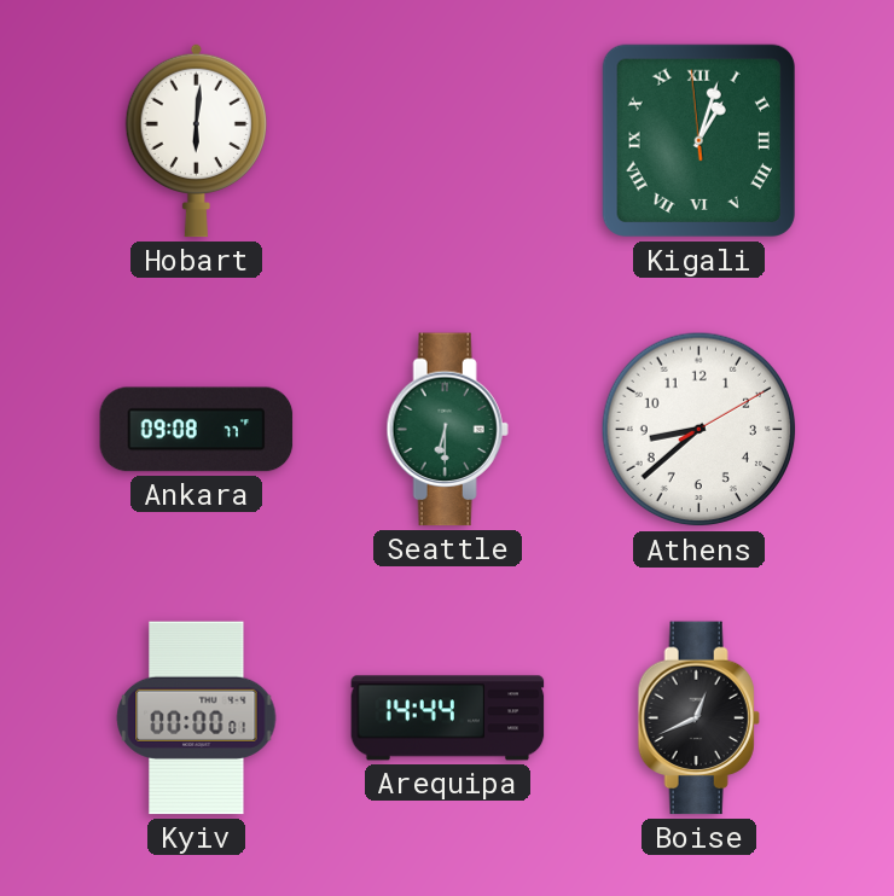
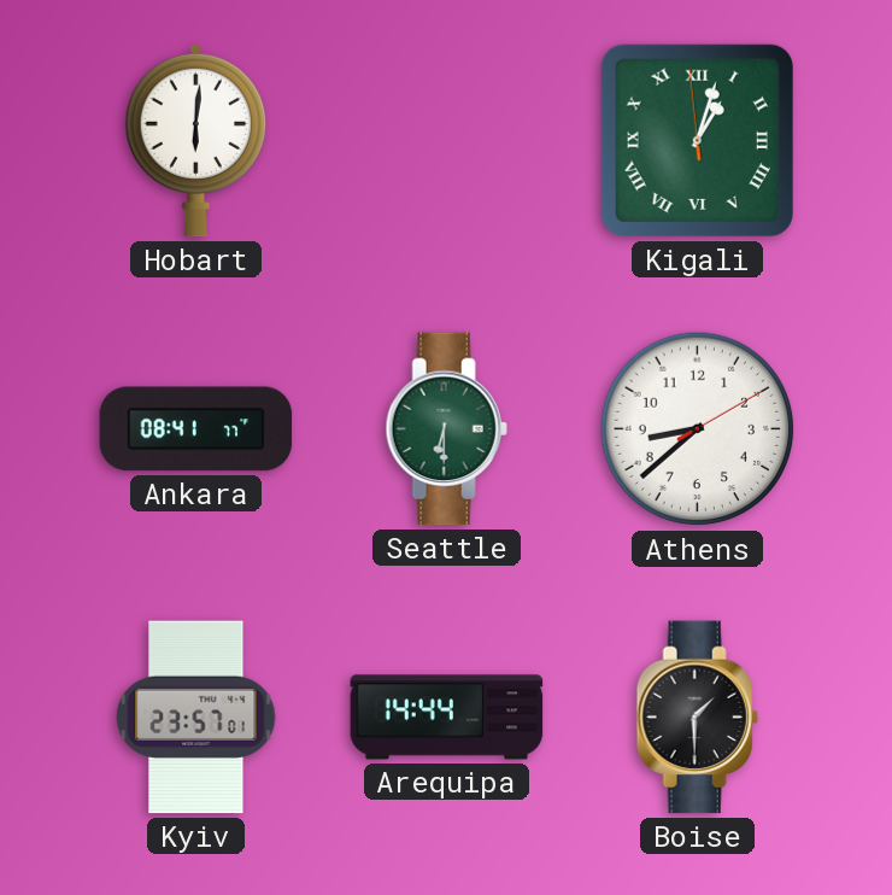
Ankara: 09:08 -> 08:41
Kyiv: 00:00 -> 23:57
Boise: 12:41 -> 1:30
